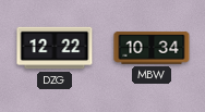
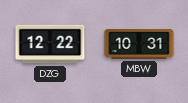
MBW: 10:34 -> 10:31
